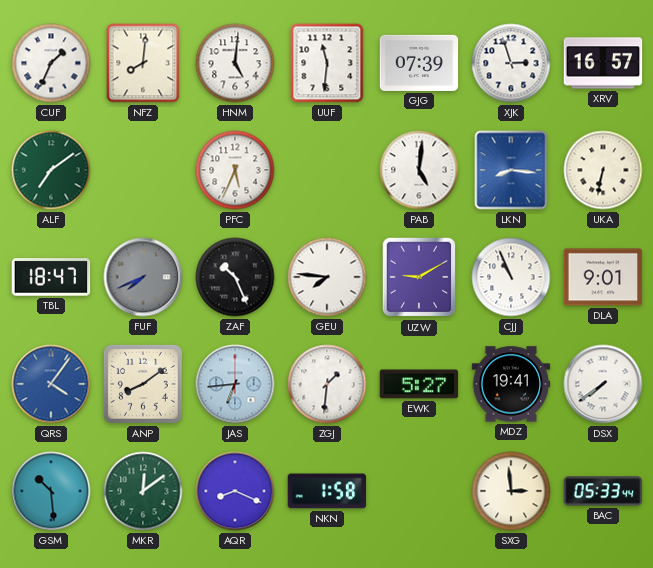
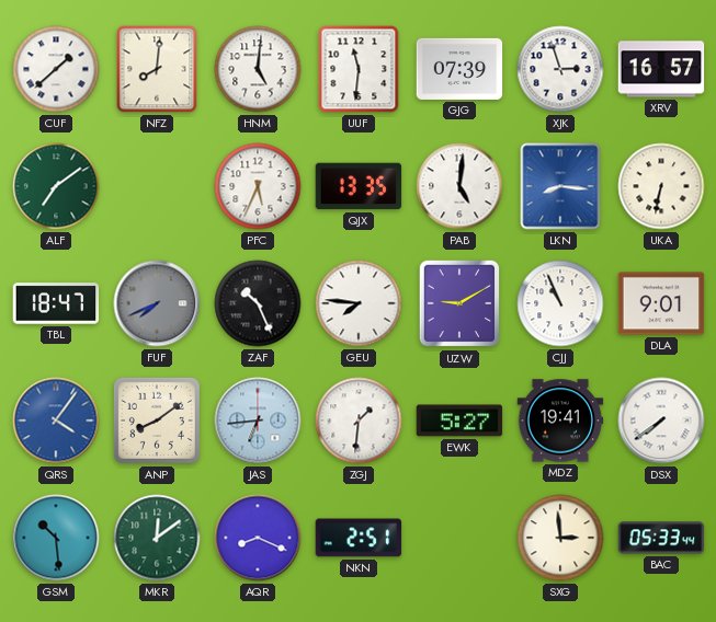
CUF: 1:34 -> 1:38
QJX: none -> 13:35
NKN: 1:58 -> 2:51
